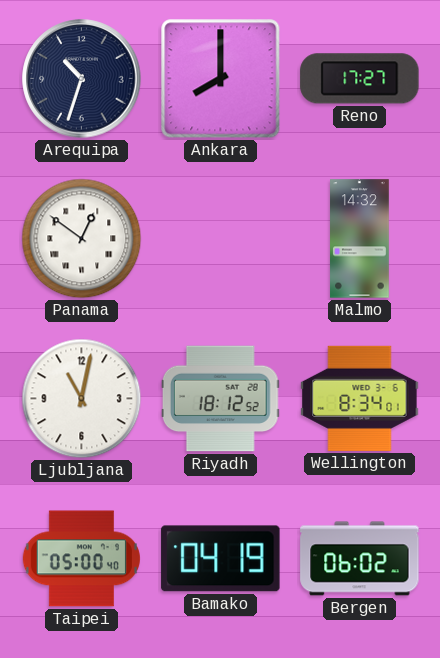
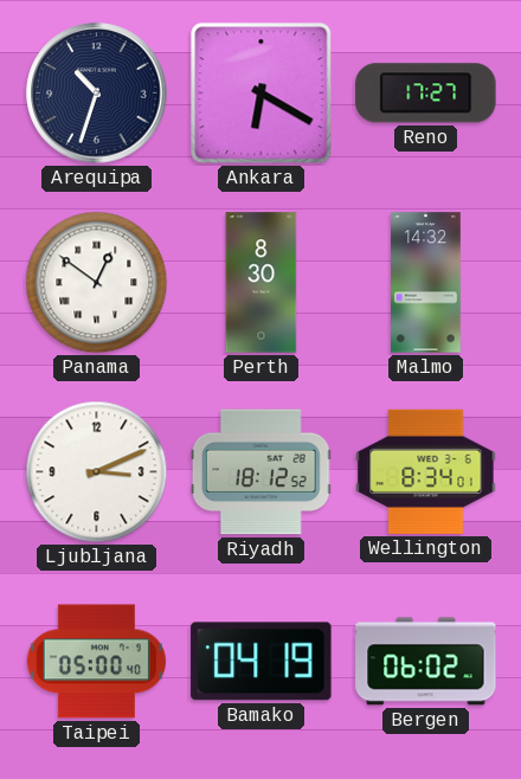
Ankara: 8:00 -> 6:20
Perth: none -> 8:30
Ljubljana: 11:02 -> 3:11
